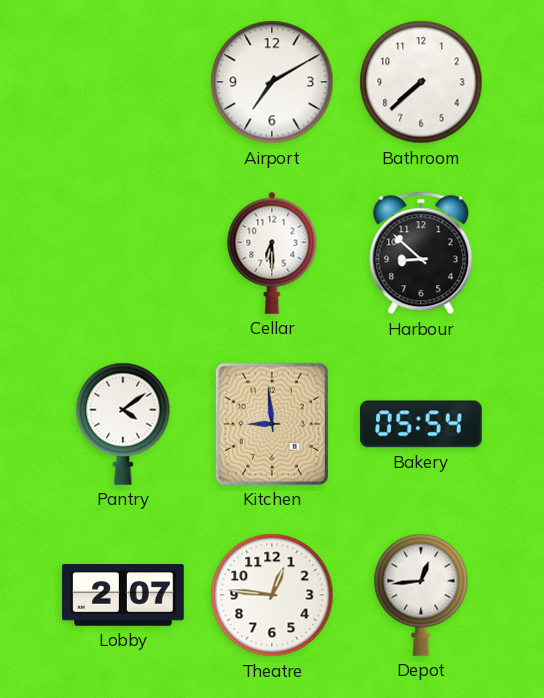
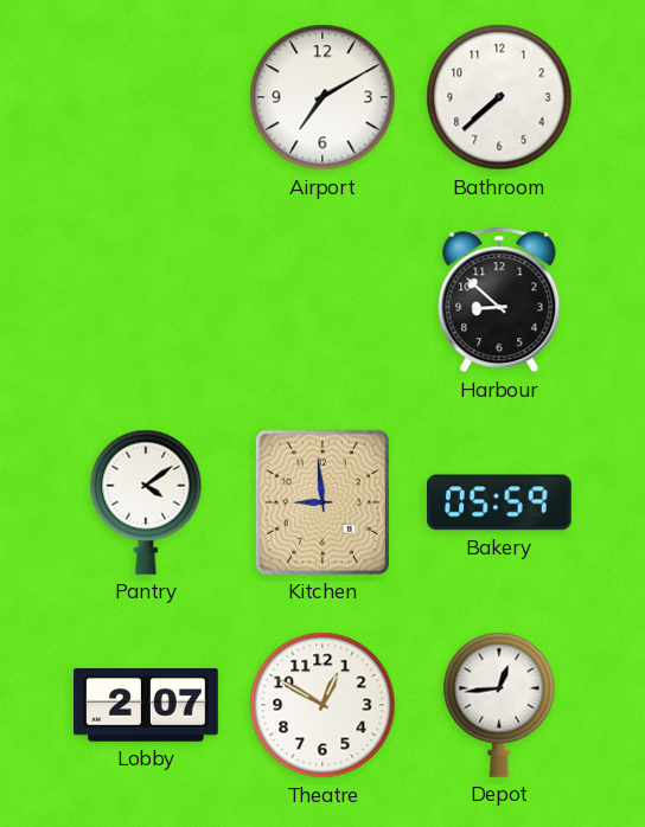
Cellar: 6:30 -> none
Bakery: 05:54 -> 05:59
Theatre: 12:46 -> 12:50
